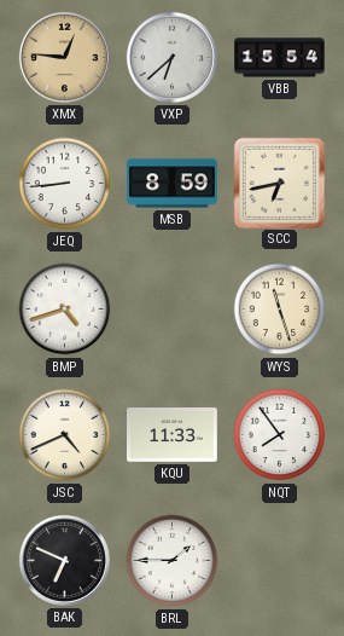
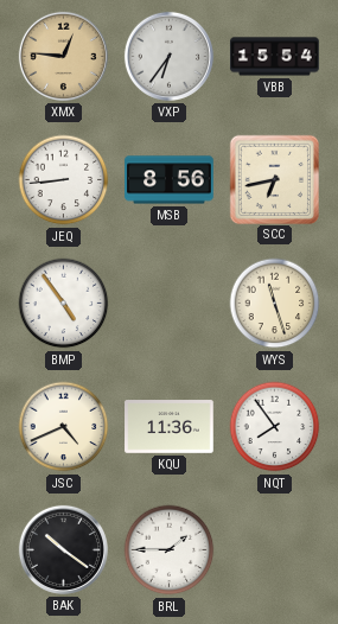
VXP: 6:38 -> 6:36
MSB: 8:59 -> 8:56
BMP: 4:42 -> 4:54
KQU: 11:33 -> 11:36
BAK: 6:49 -> 10:21
